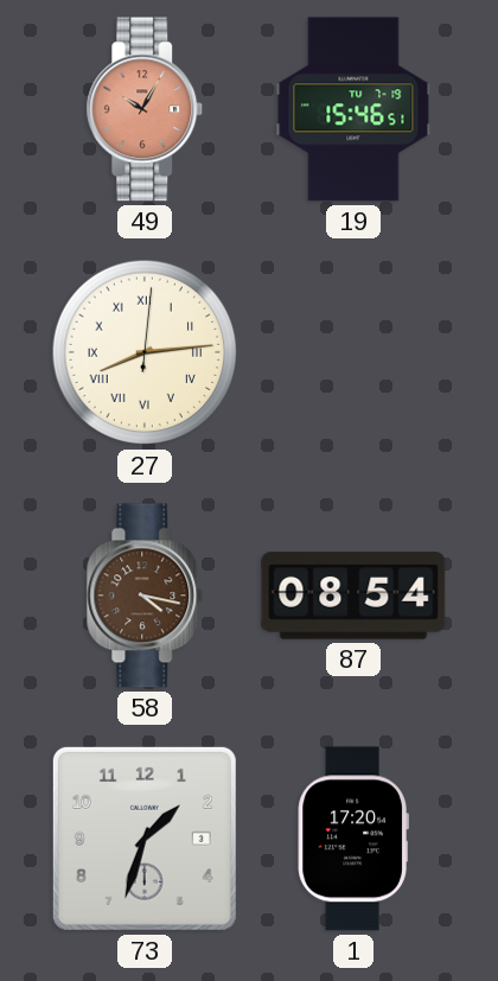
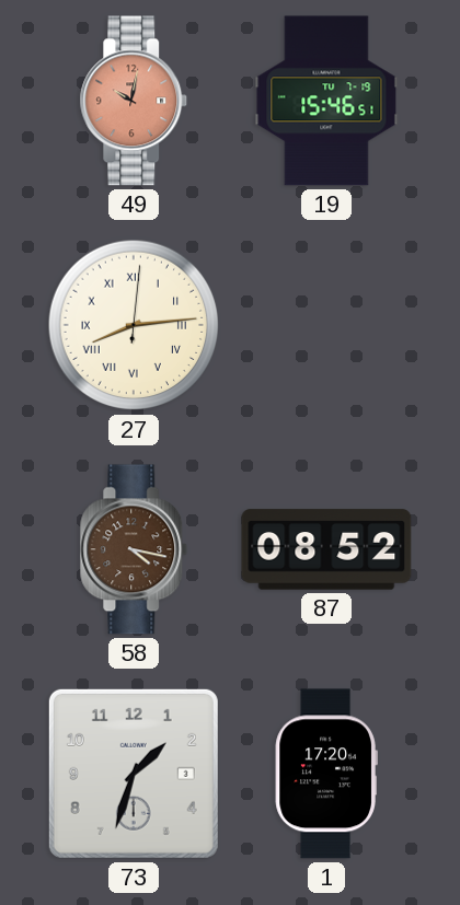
49: 10:05 -> 10:02
87: 08:54 -> 08:52
